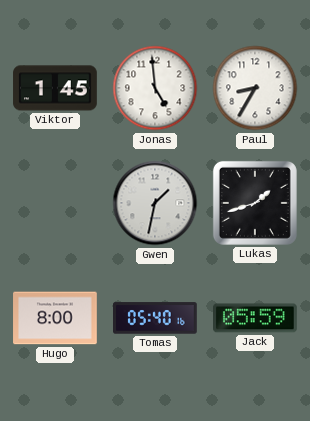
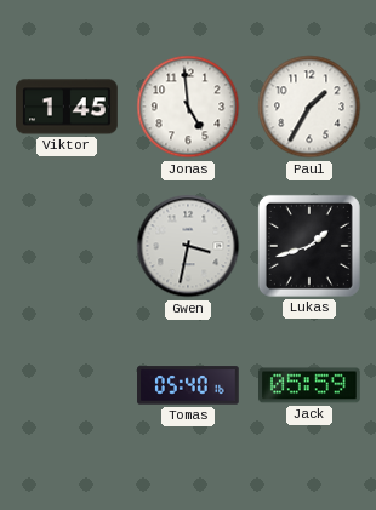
Paul: 8:35 -> 1:35
Gwen: 1:32 -> 3:32
Hugo: 8:00 -> none
